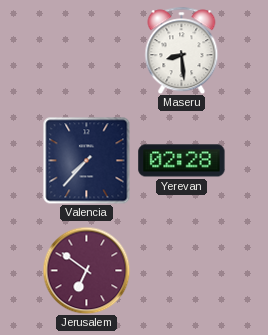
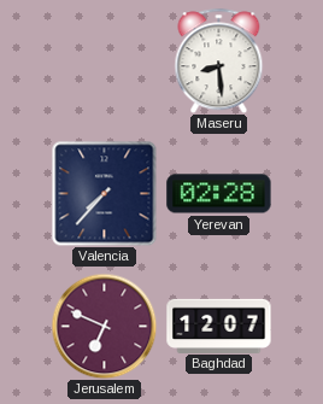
Jerusalem: 6:51 -> 6:49
Baghdad: none -> 12:07
